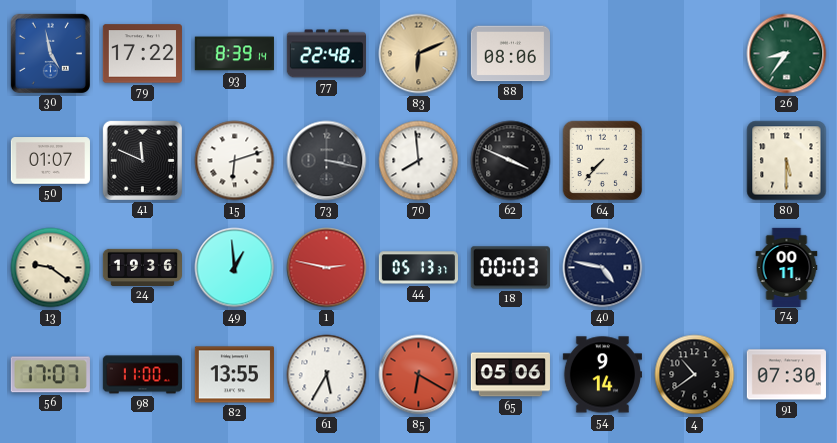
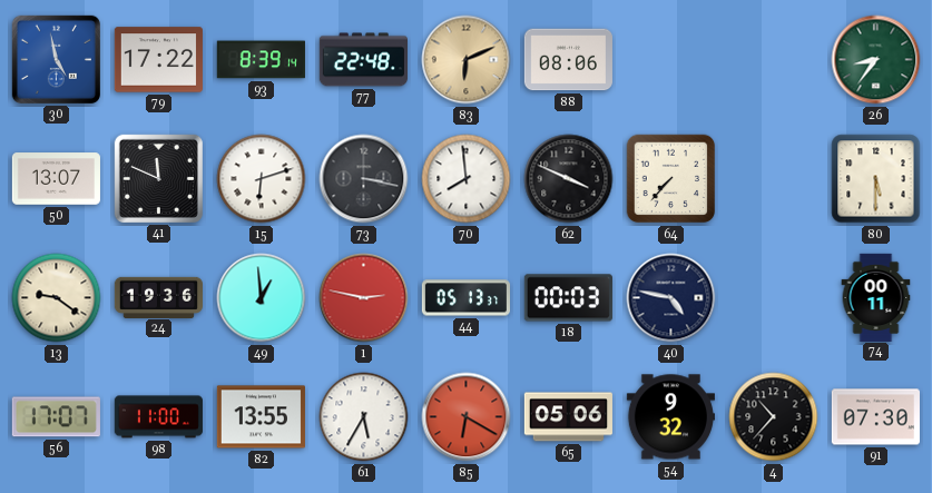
50: 01:07 -> 13:07
54: 9:14 -> 9:32
4: 10:39 -> 10:37
